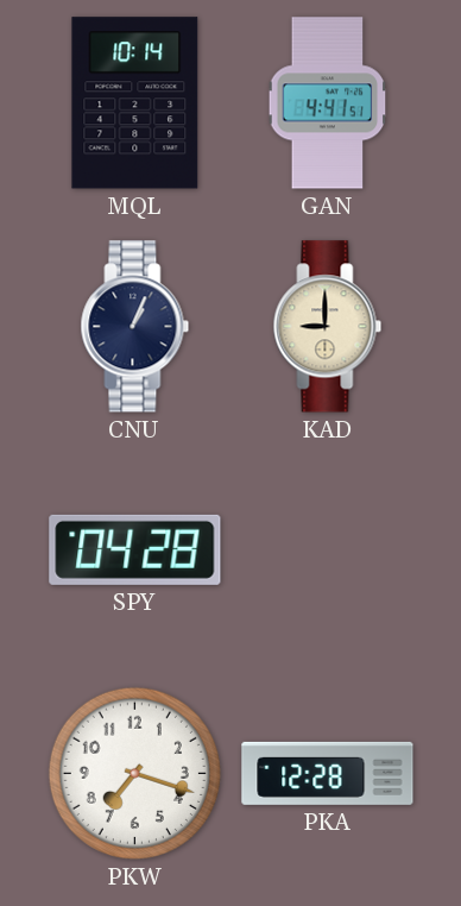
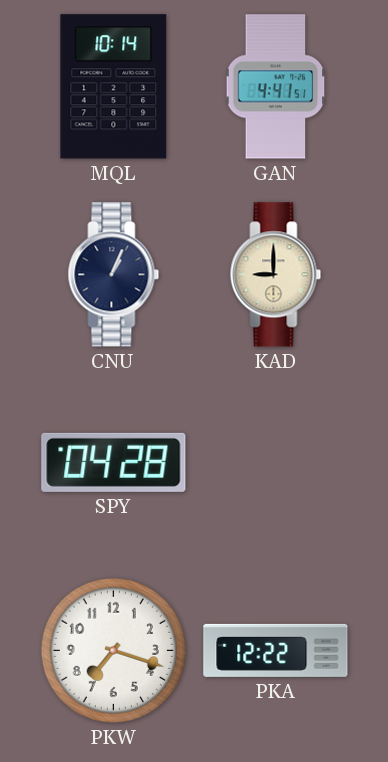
PKA: 12:28 -> 12:22
